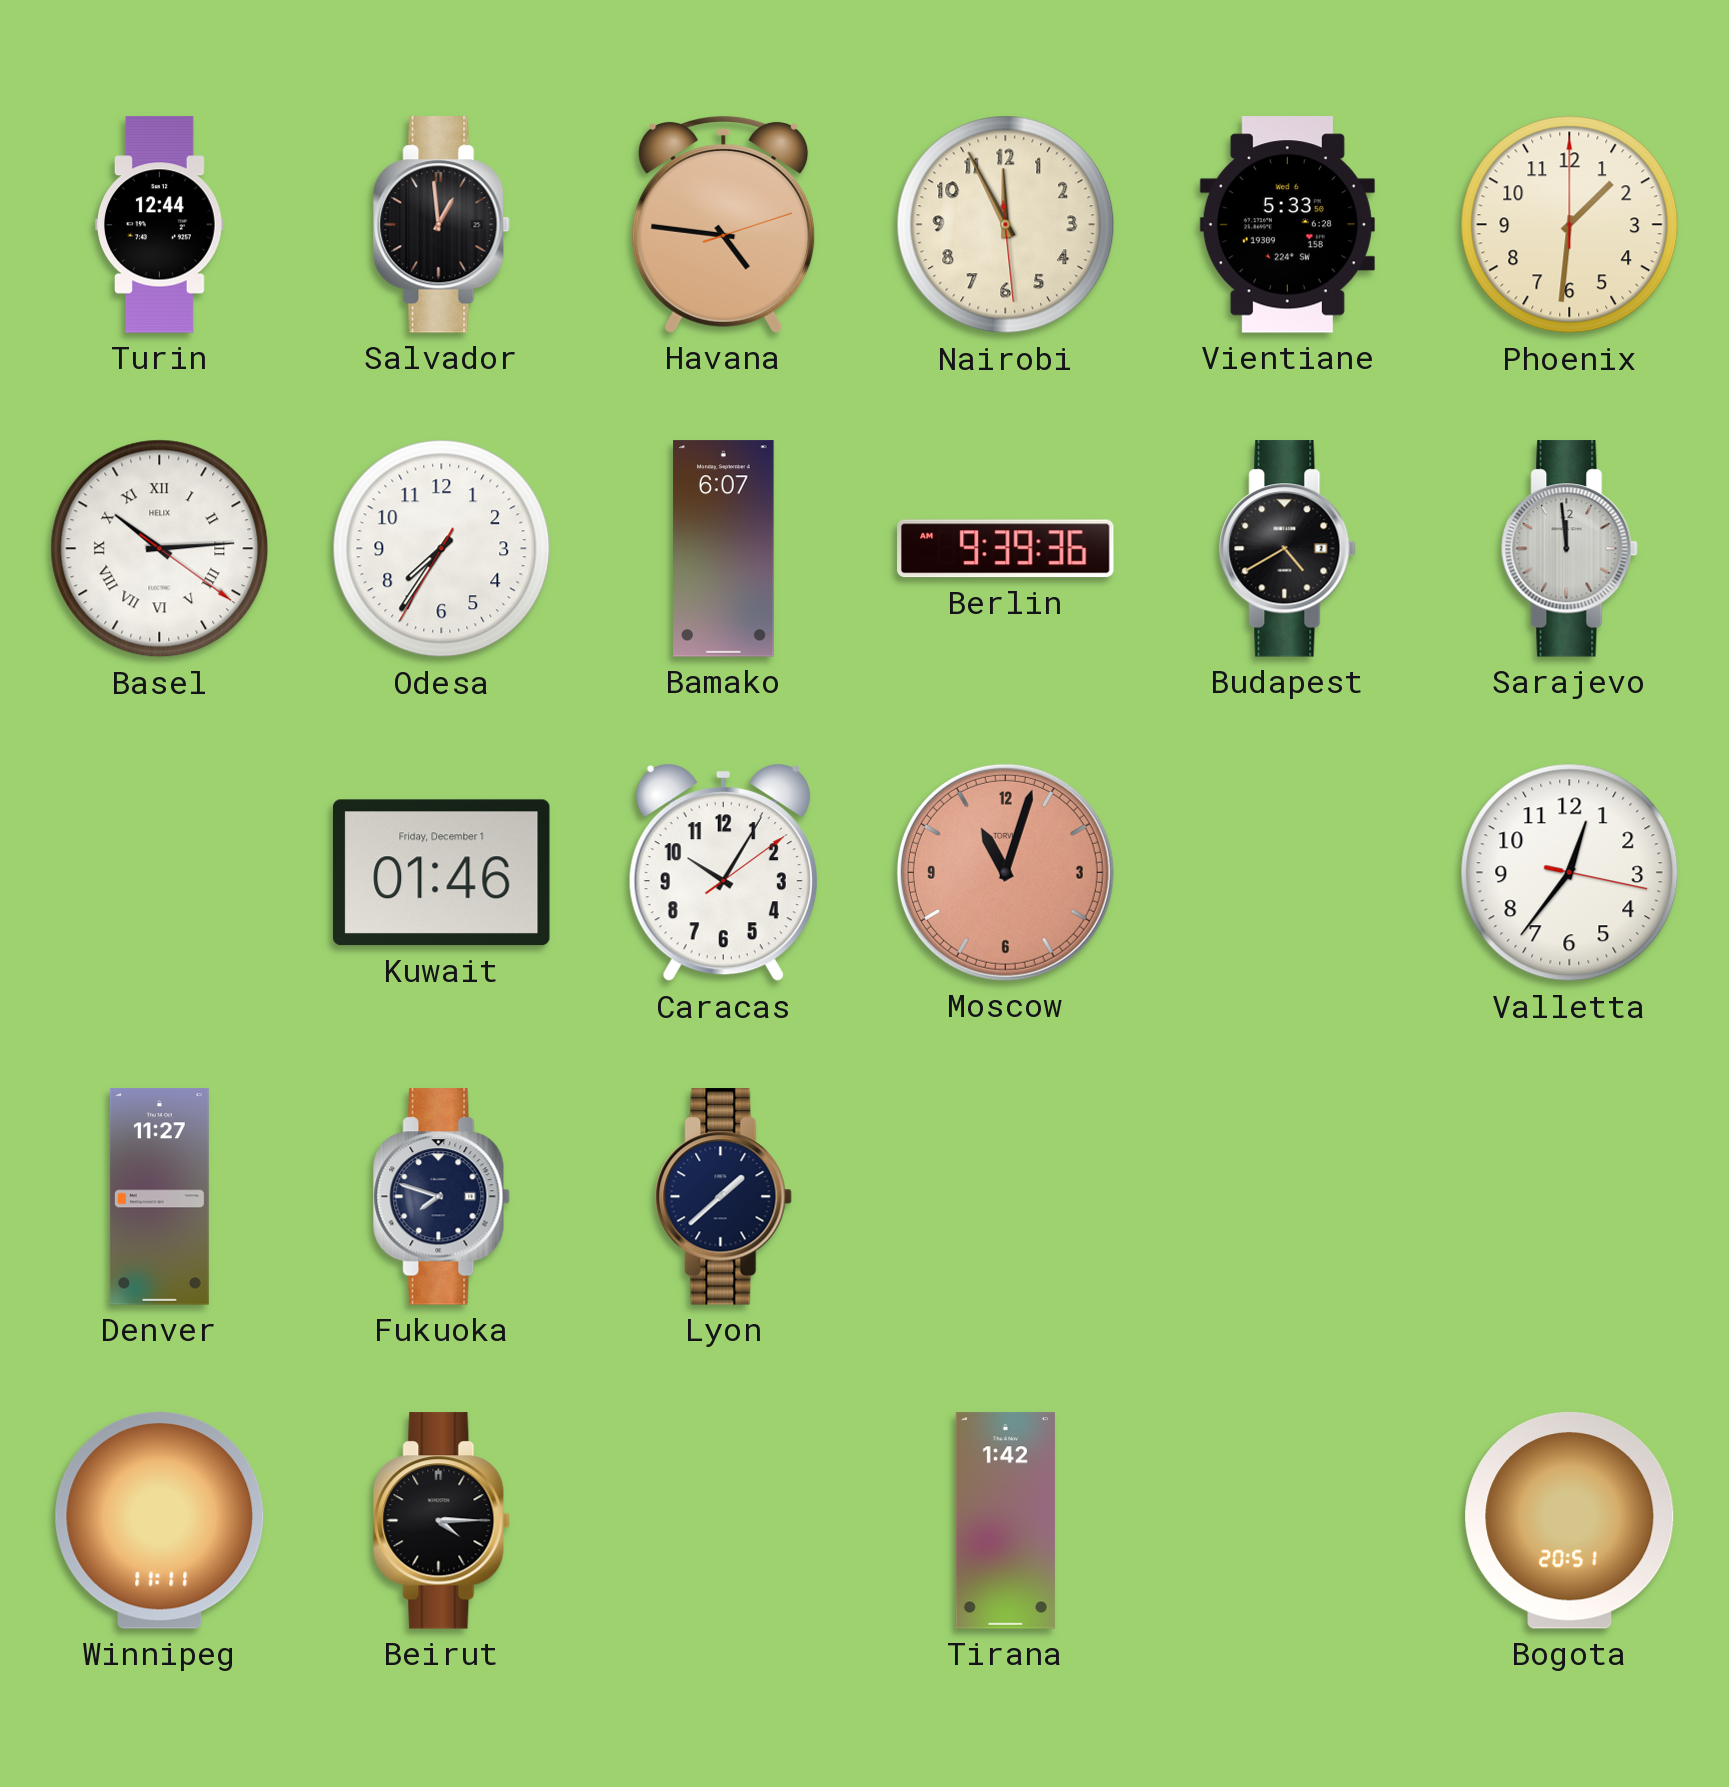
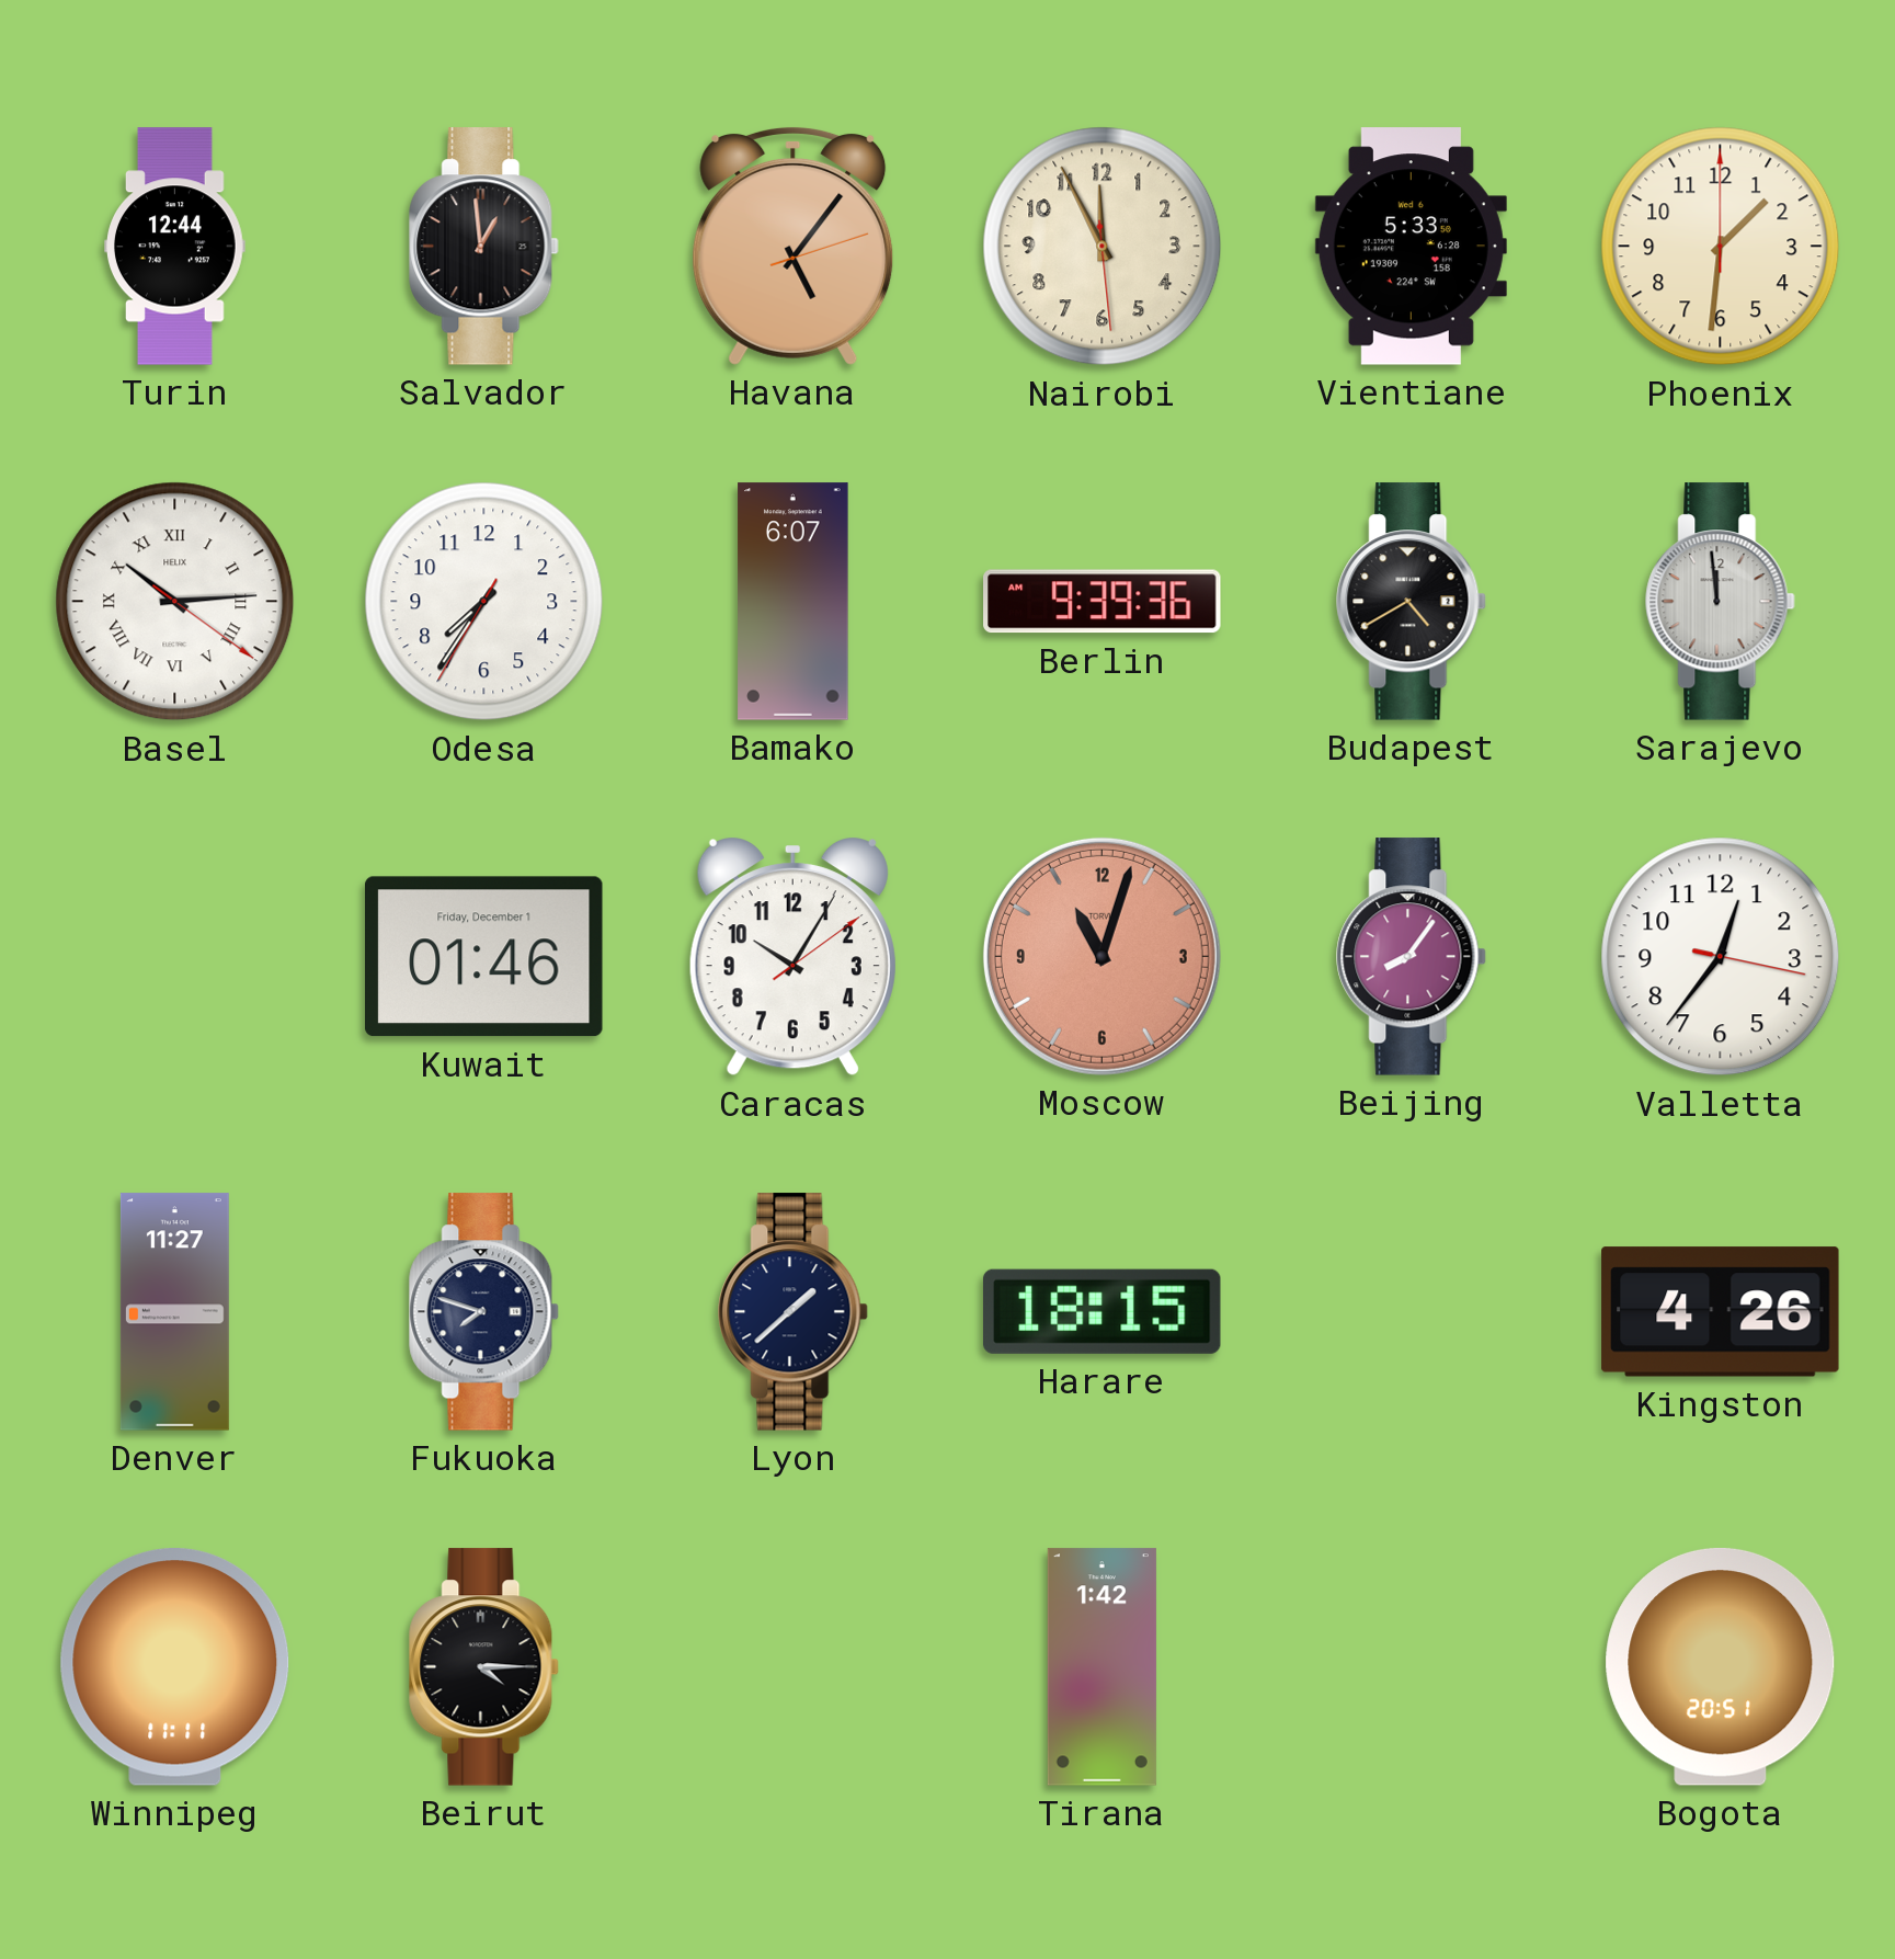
Havana: 4:46 -> 5:06
Beijing: none -> 8:06
Harare: none -> 18:15
Kingston: none -> 4:26
